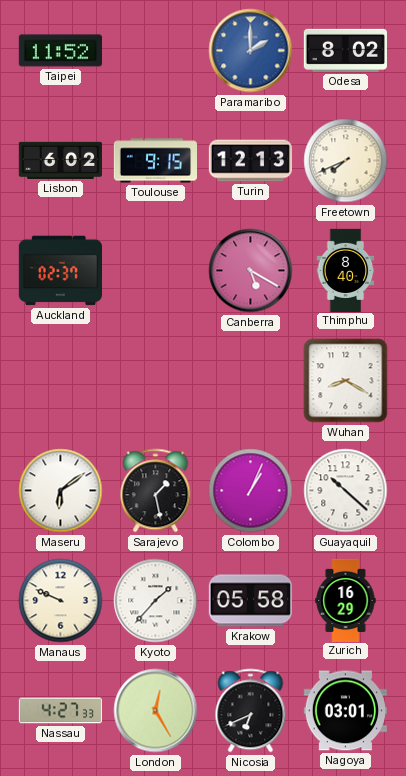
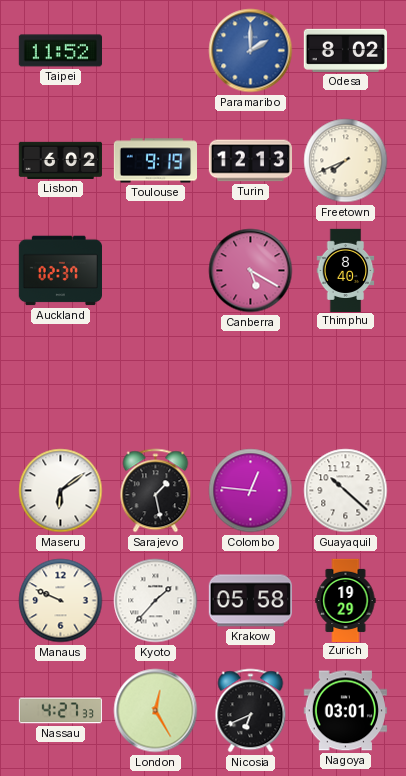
Toulouse: 9:15 -> 9:19
Wuhan: 8:20 -> none
Colombo: 1:04 -> 12:46
Zurich: 16:29 -> 19:29
